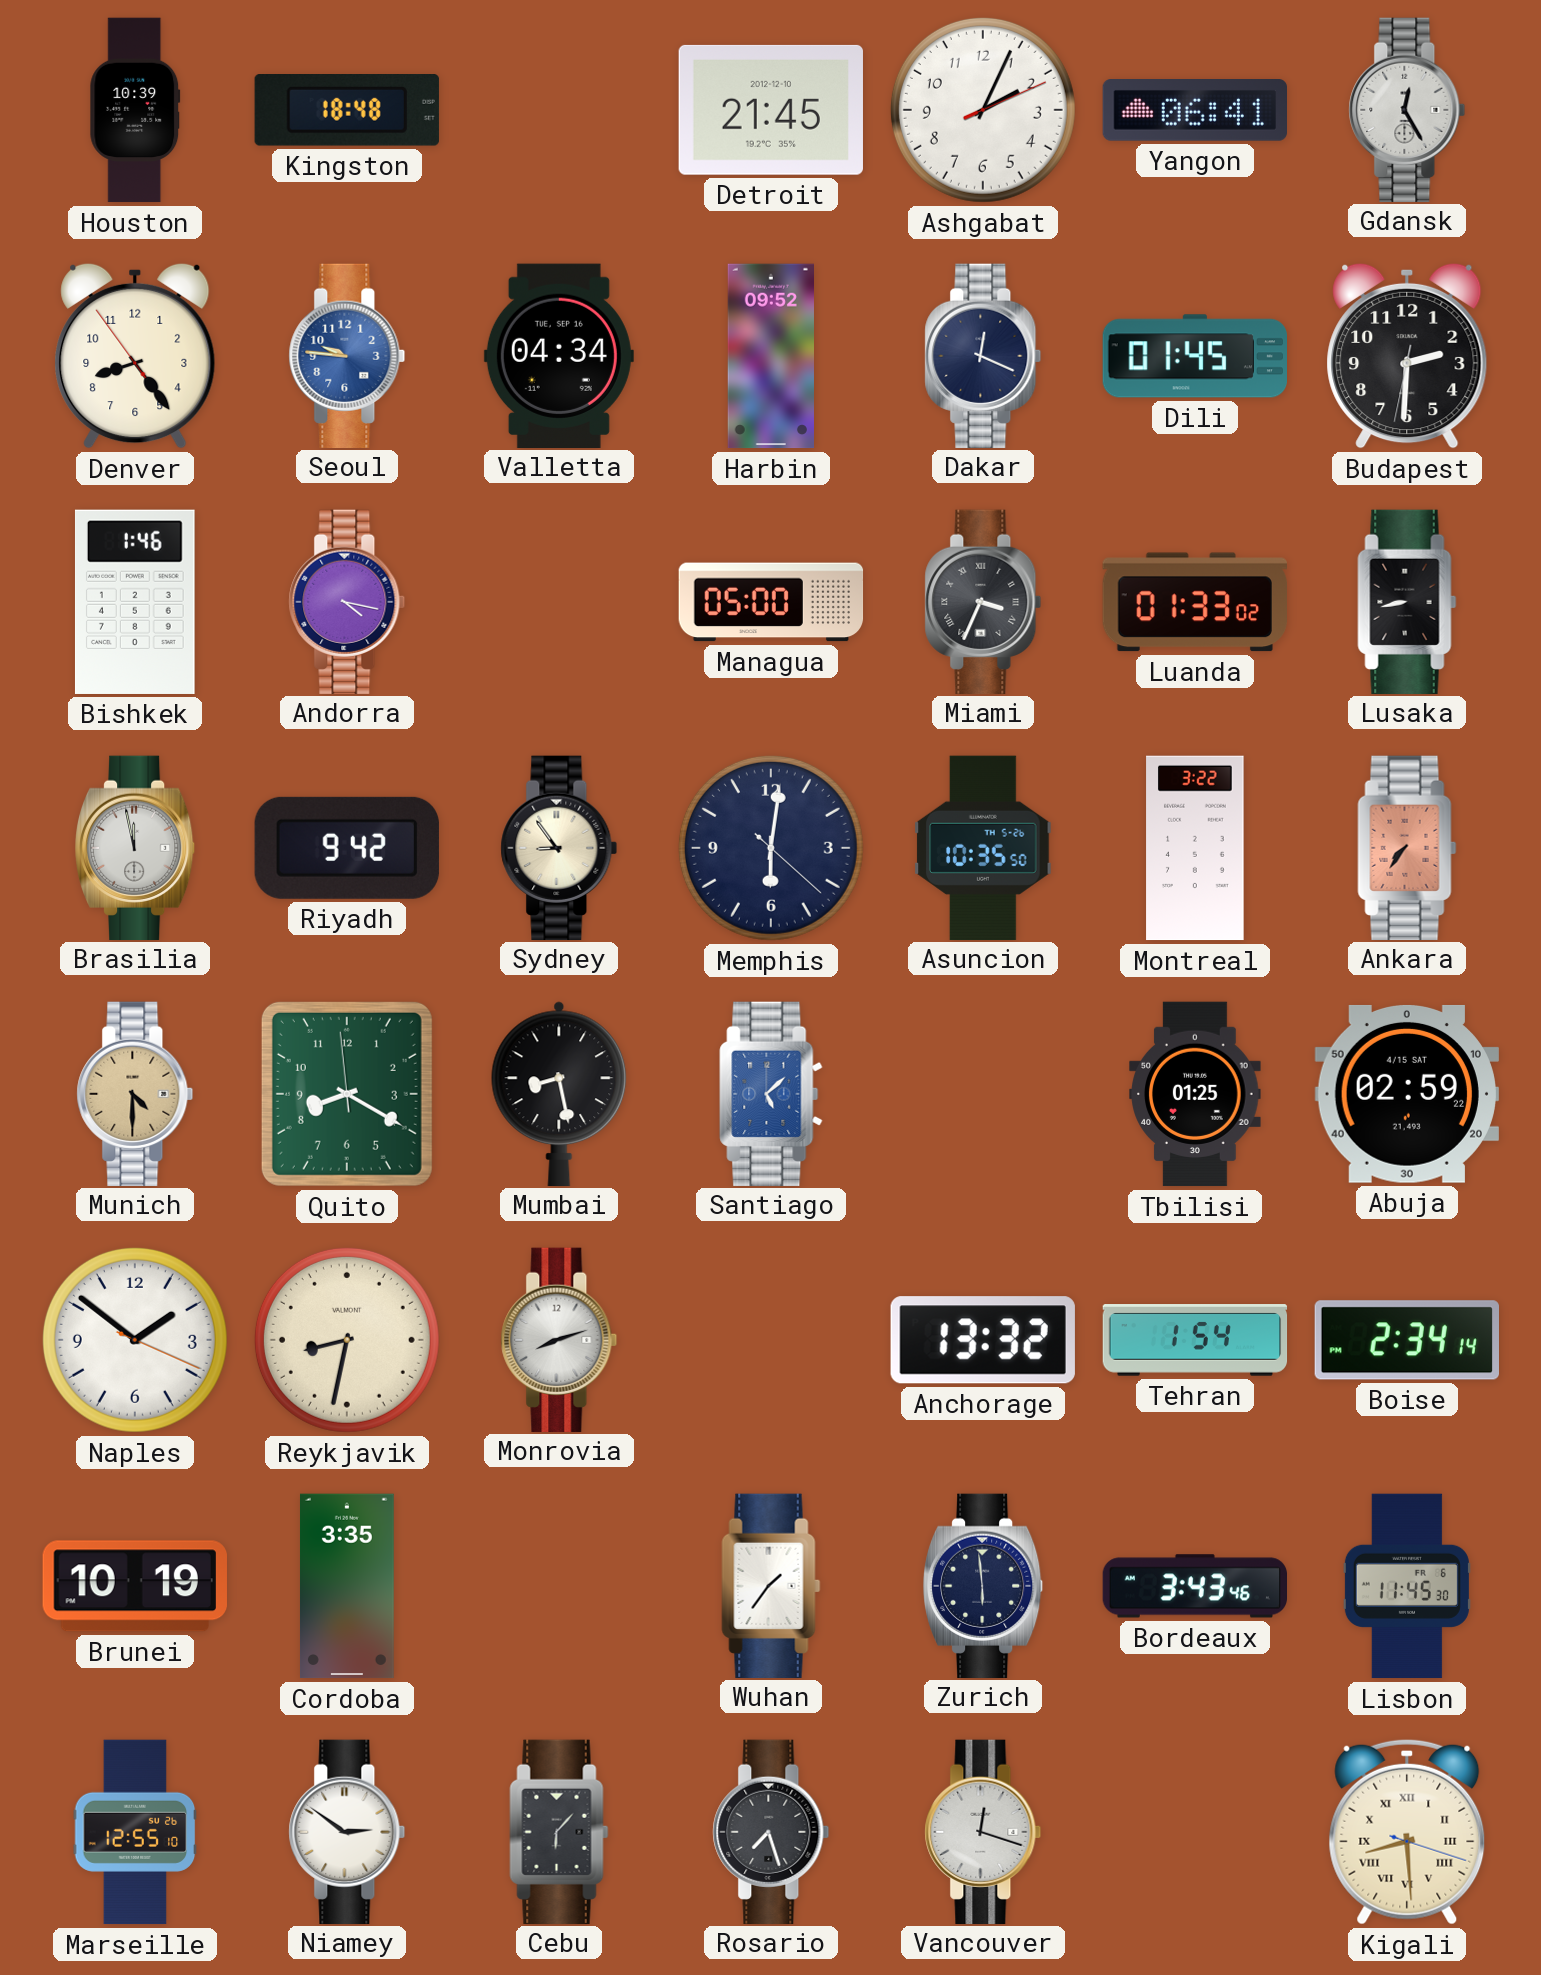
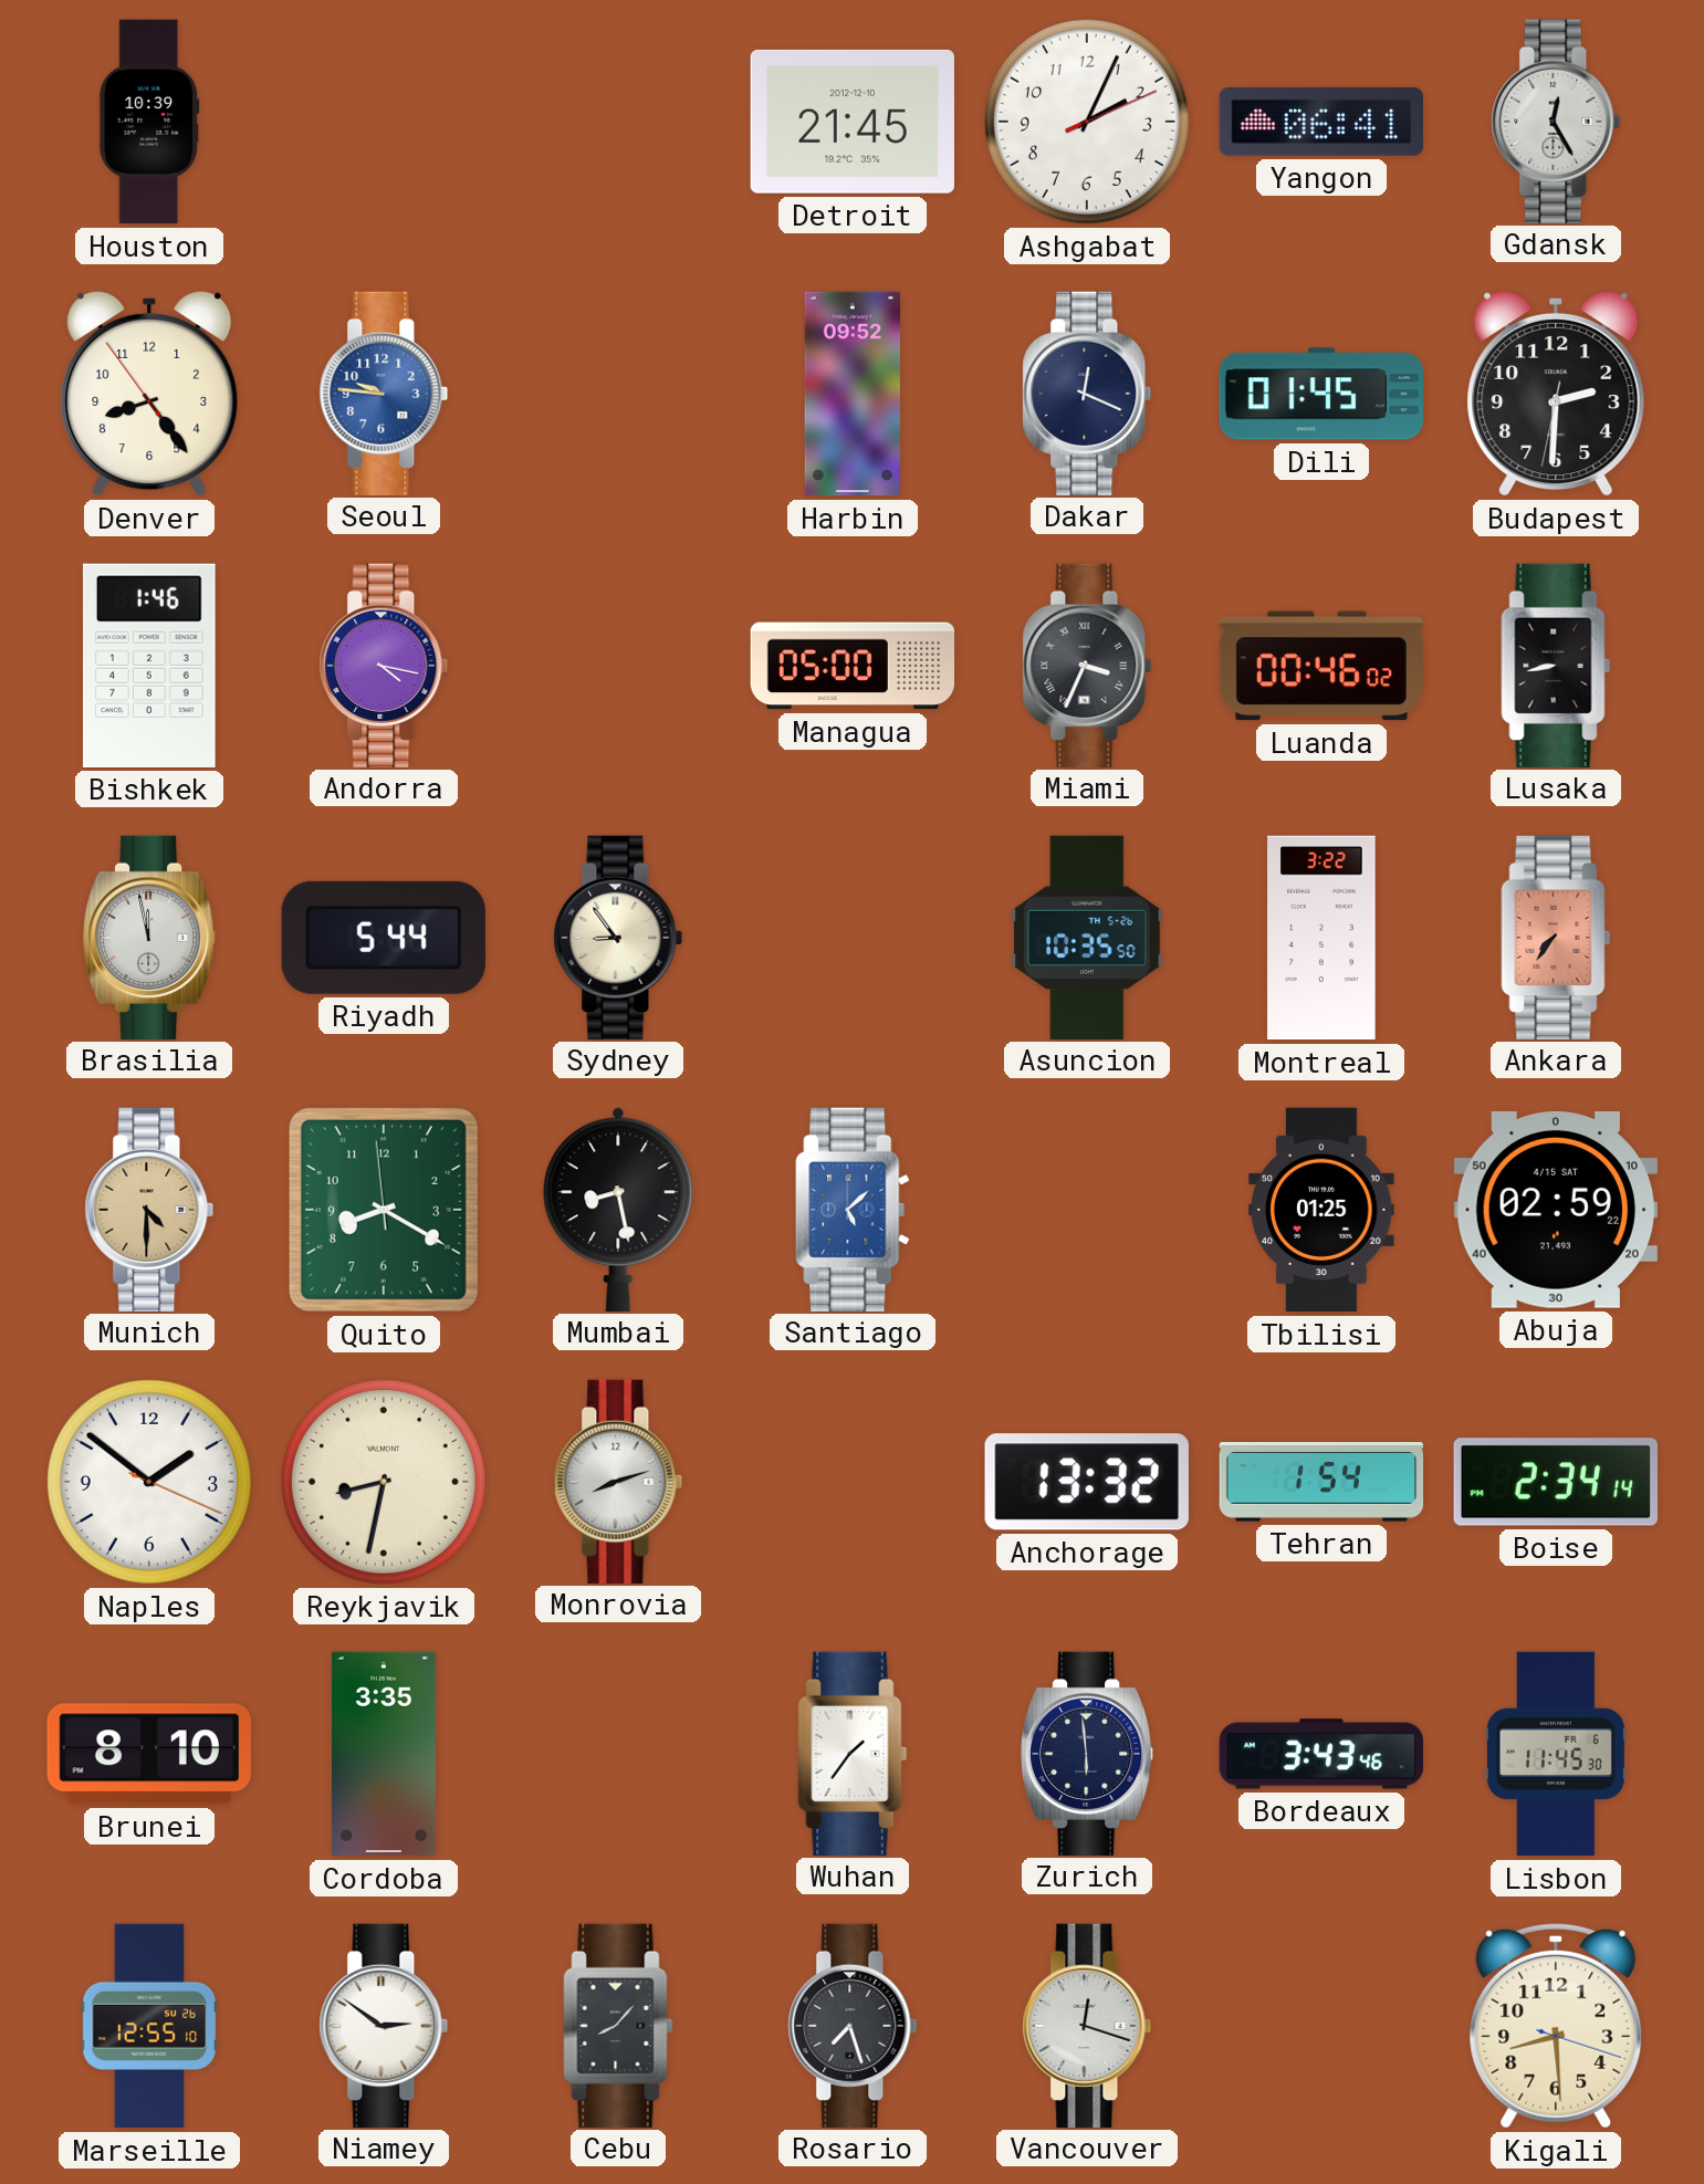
Kingston: 18:48 -> none
Valletta: 04:34 -> none
Luanda: 01:33 -> 00:46
Riyadh: 9:42 -> 5:44
Memphis: 6:01 -> none
Brunei: 10:19 -> 8:10
Cebu: 6:07 -> 8:07
Kigali numerals: Roman -> Arabic
